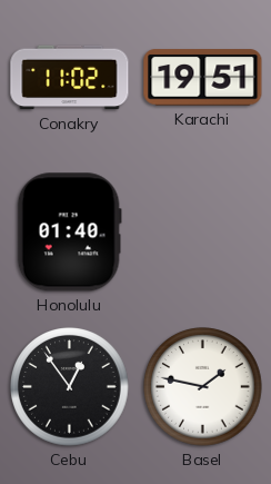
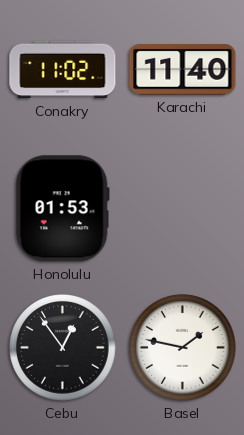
Karachi: 19:51 -> 11:40
Honolulu: 01:40 -> 01:53
